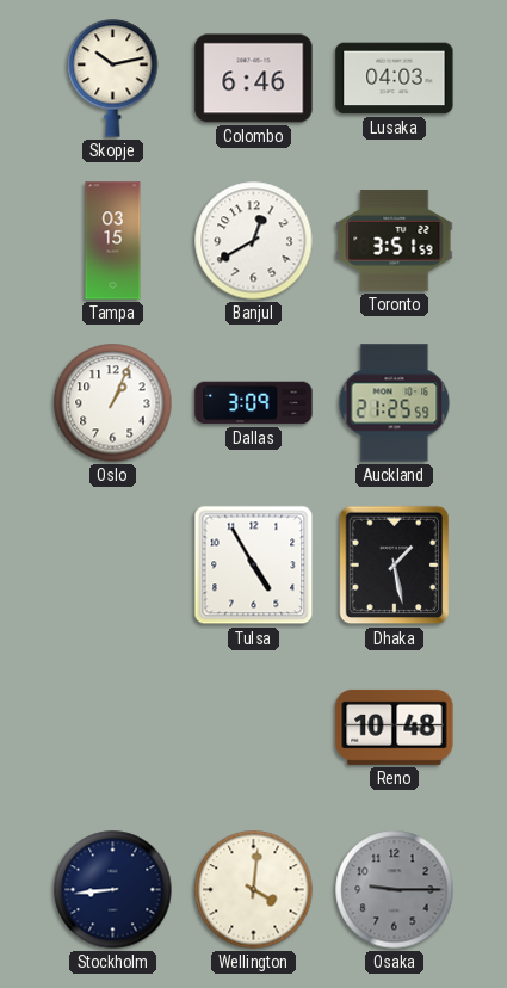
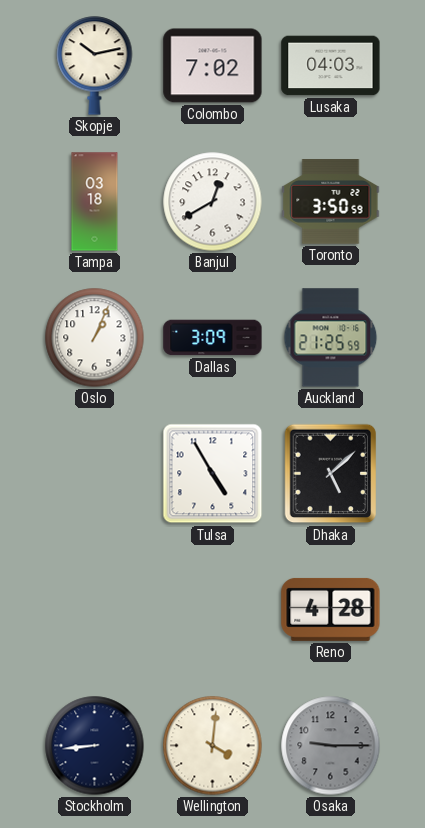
Colombo: 6:46 -> 7:02
Tampa: 03:15 -> 03:18
Toronto: 3:51 -> 3:50
Dhaka: 1:28 -> 5:08
Reno: 10:48 -> 4:28
